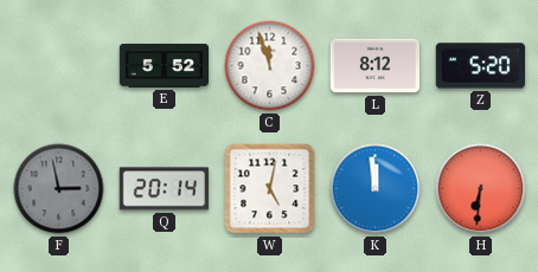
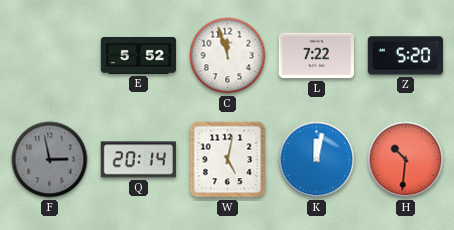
L: 8:12 -> 7:22
K: 11:59 -> 12:02
H: 6:31 -> 10:31
